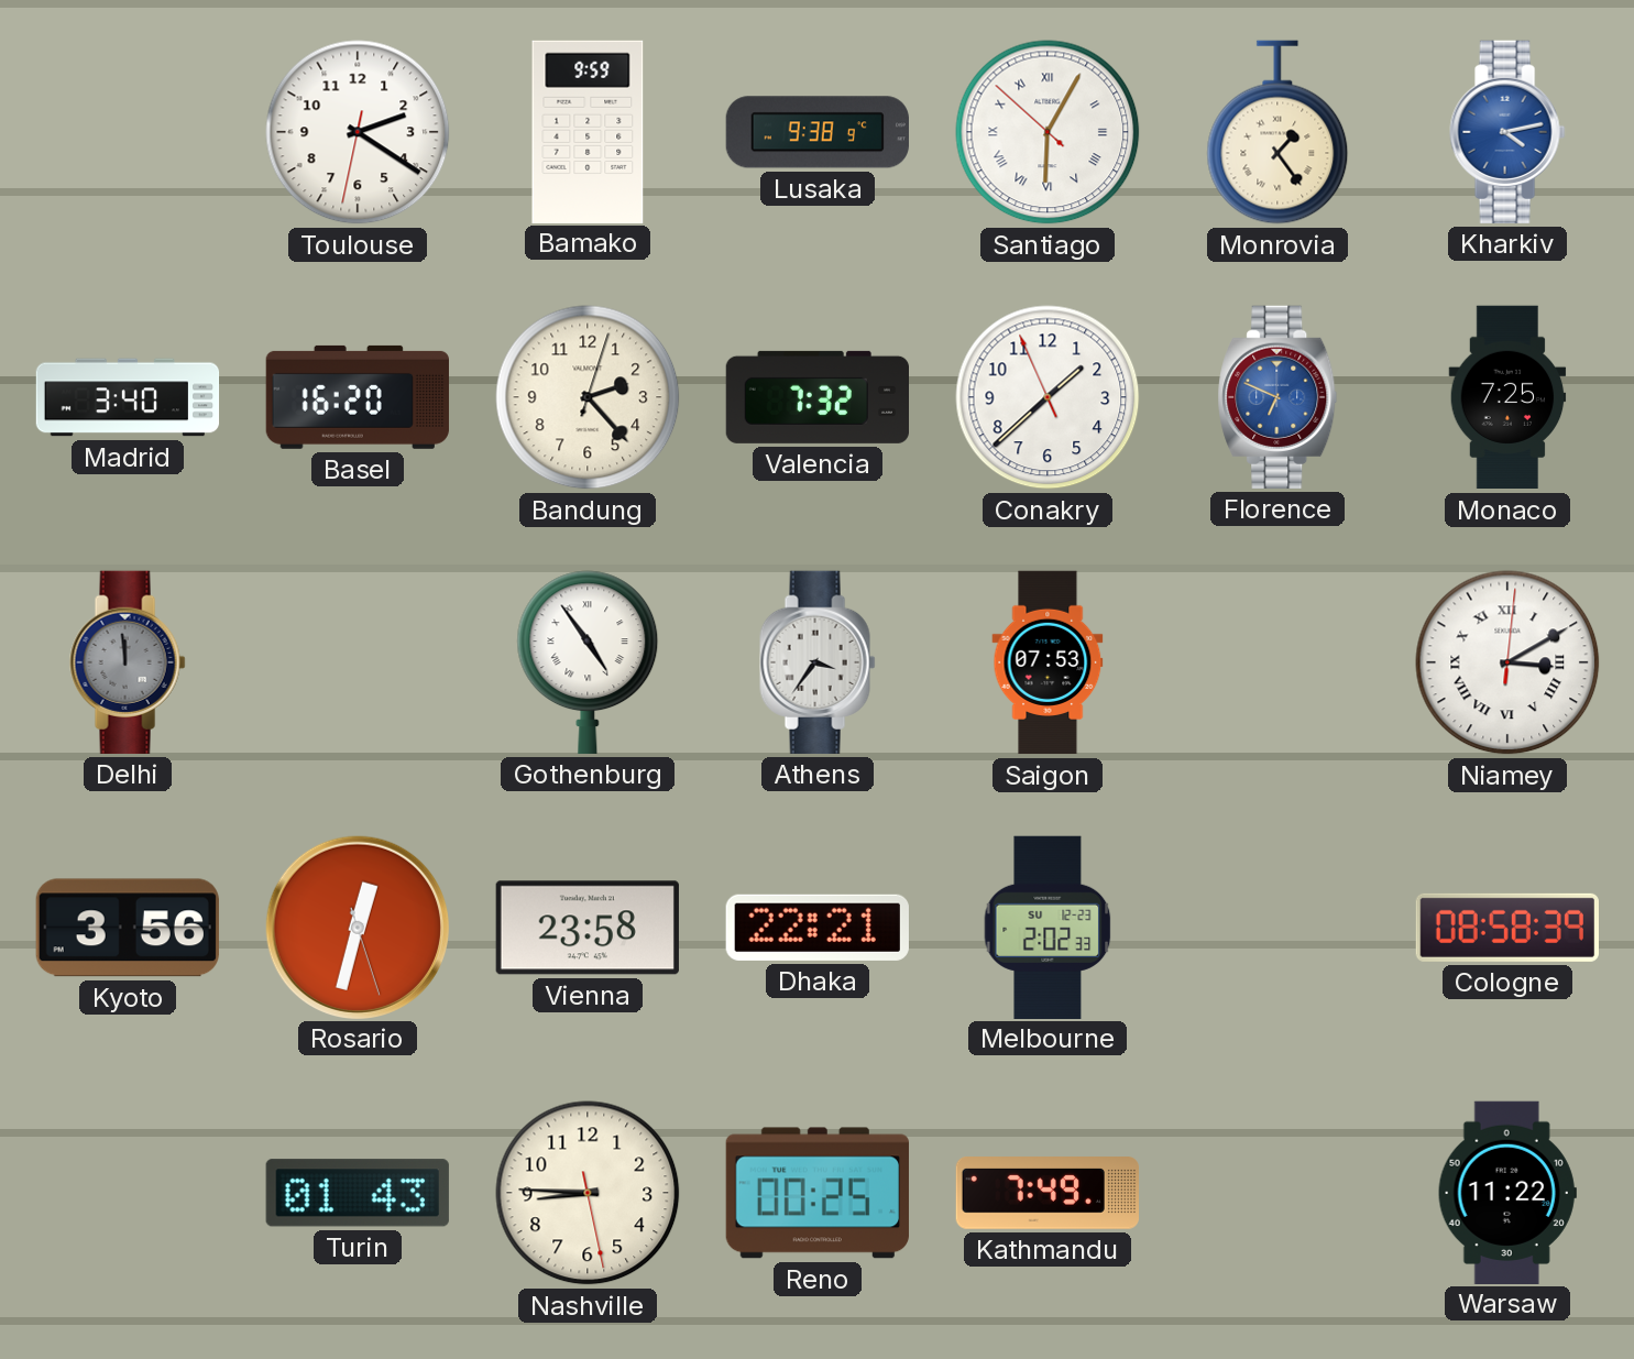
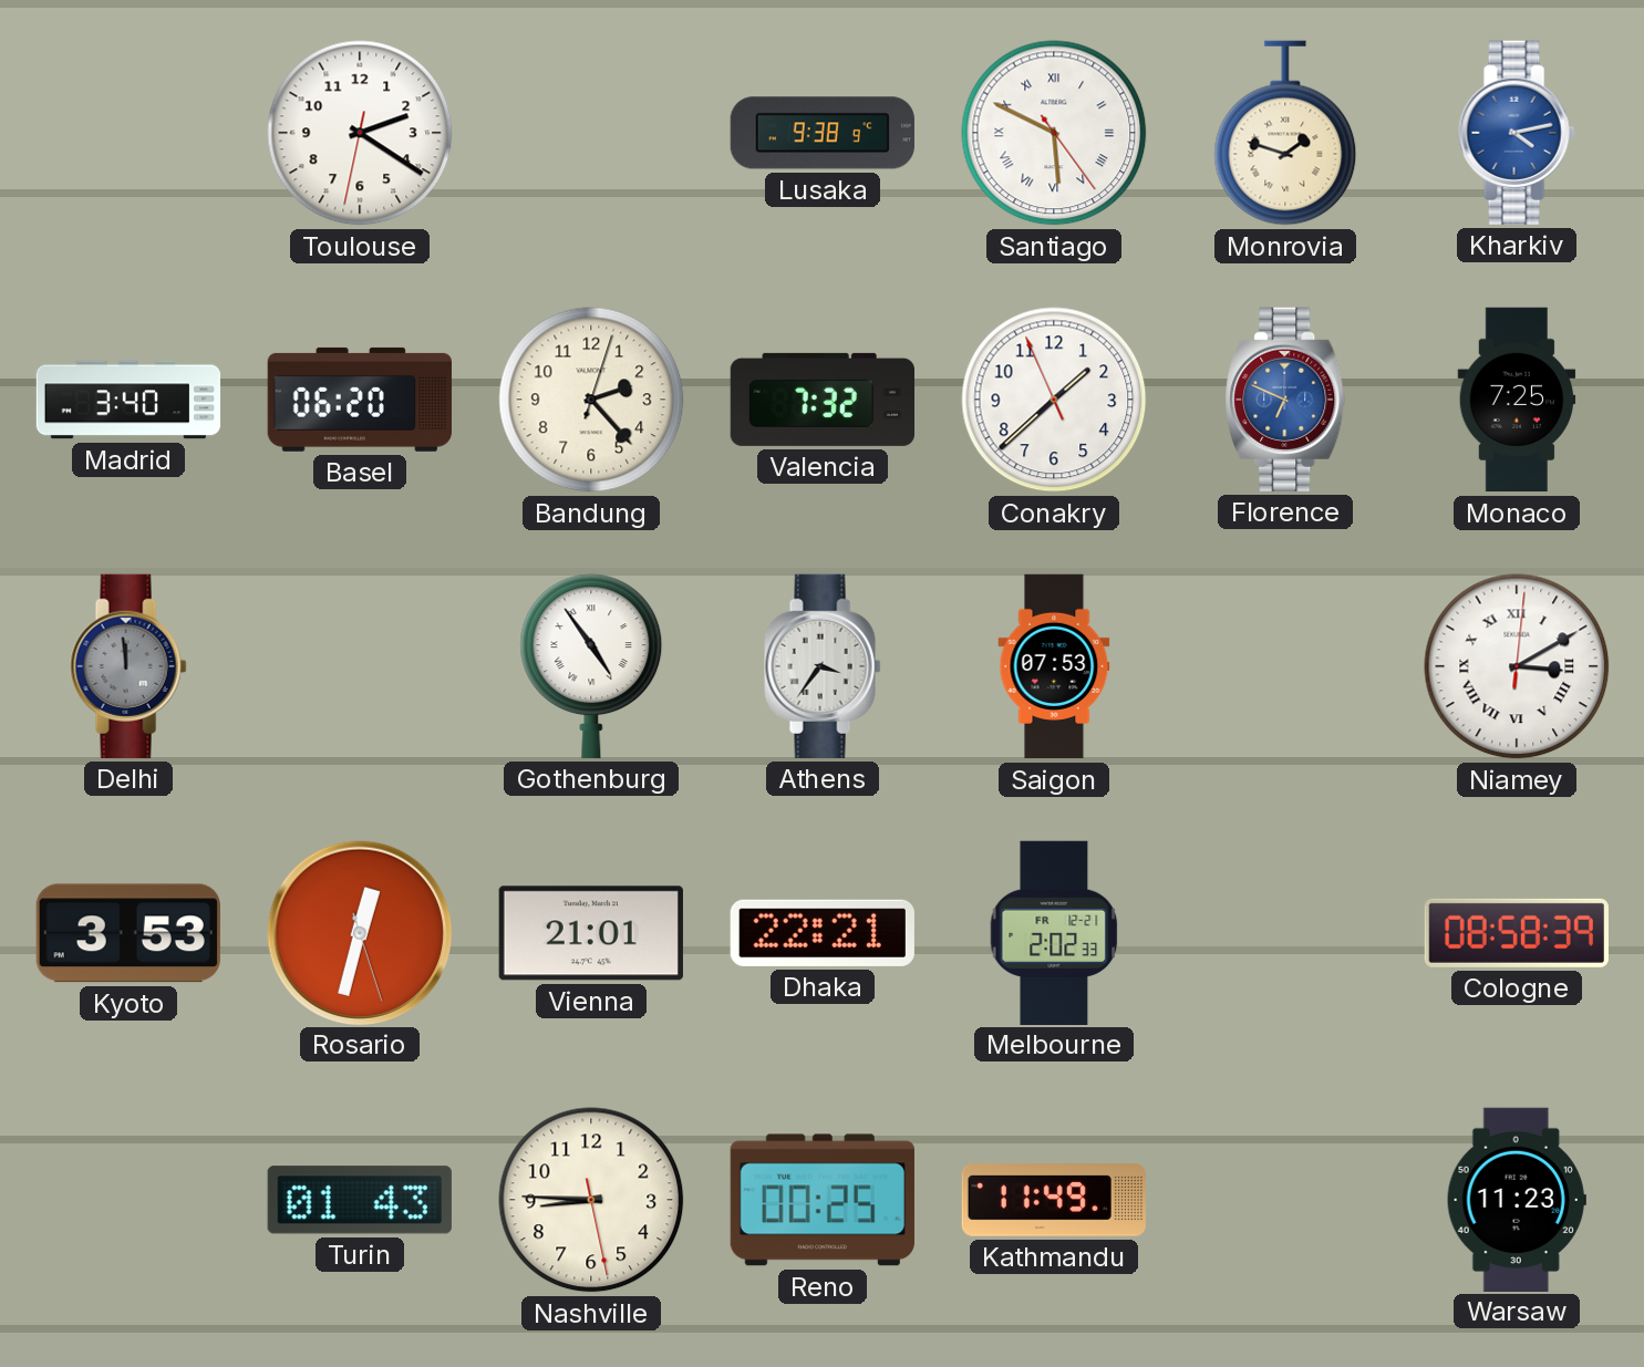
Bamako: 9:59 -> none
Santiago: 6:04 -> 5:49
Monrovia: 1:24 -> 1:48
Basel: 16:20 -> 06:20
Kyoto: 3:56 -> 3:53
Vienna: 23:58 -> 21:01
Melbourne date: SU 12-23 -> FR 12-21
Kathmandu: 7:49 -> 11:49
Warsaw: 11:22 -> 11:23
